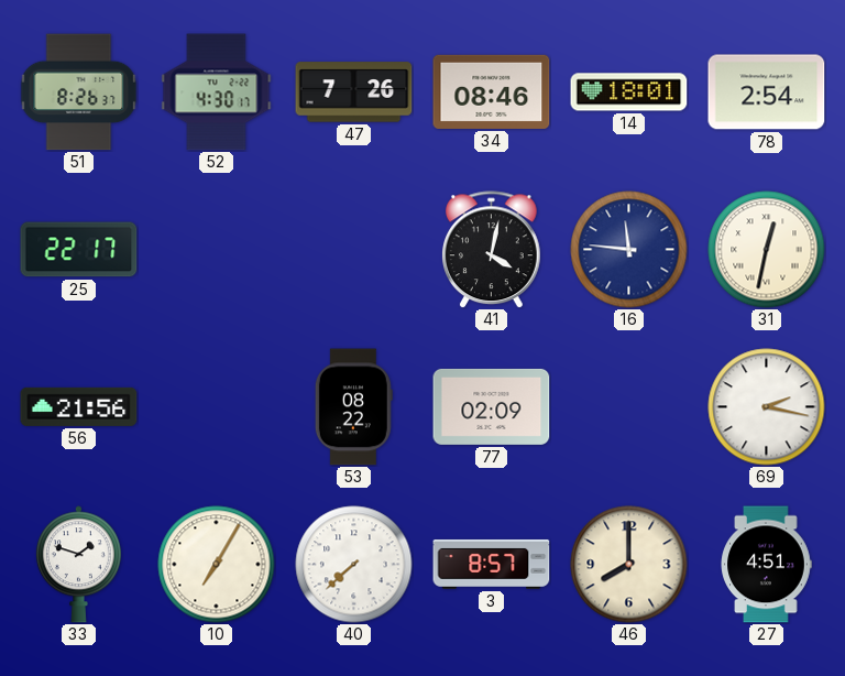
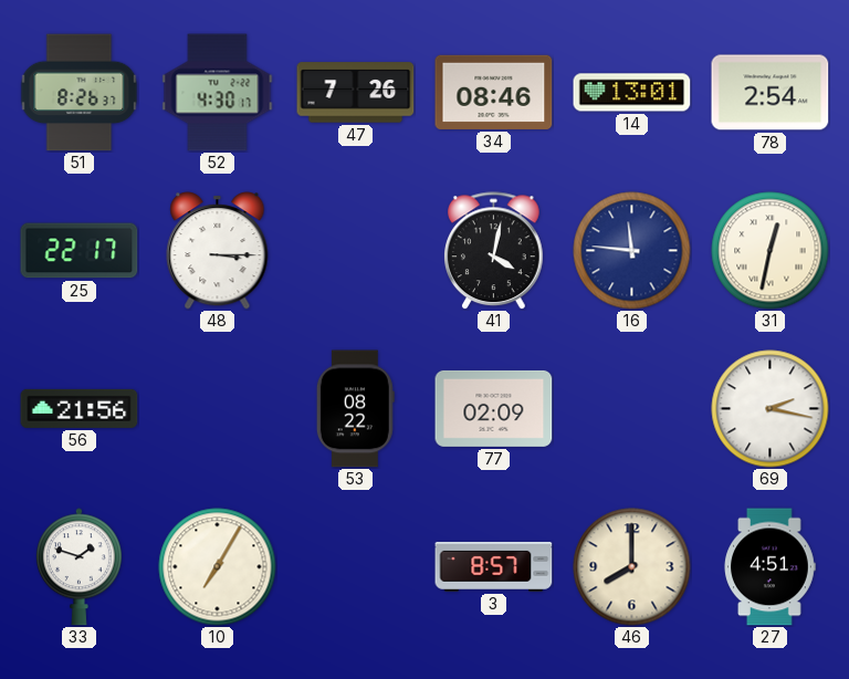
14: 18:01 -> 13:01
48: none -> 3:15
40: 7:38 -> none
